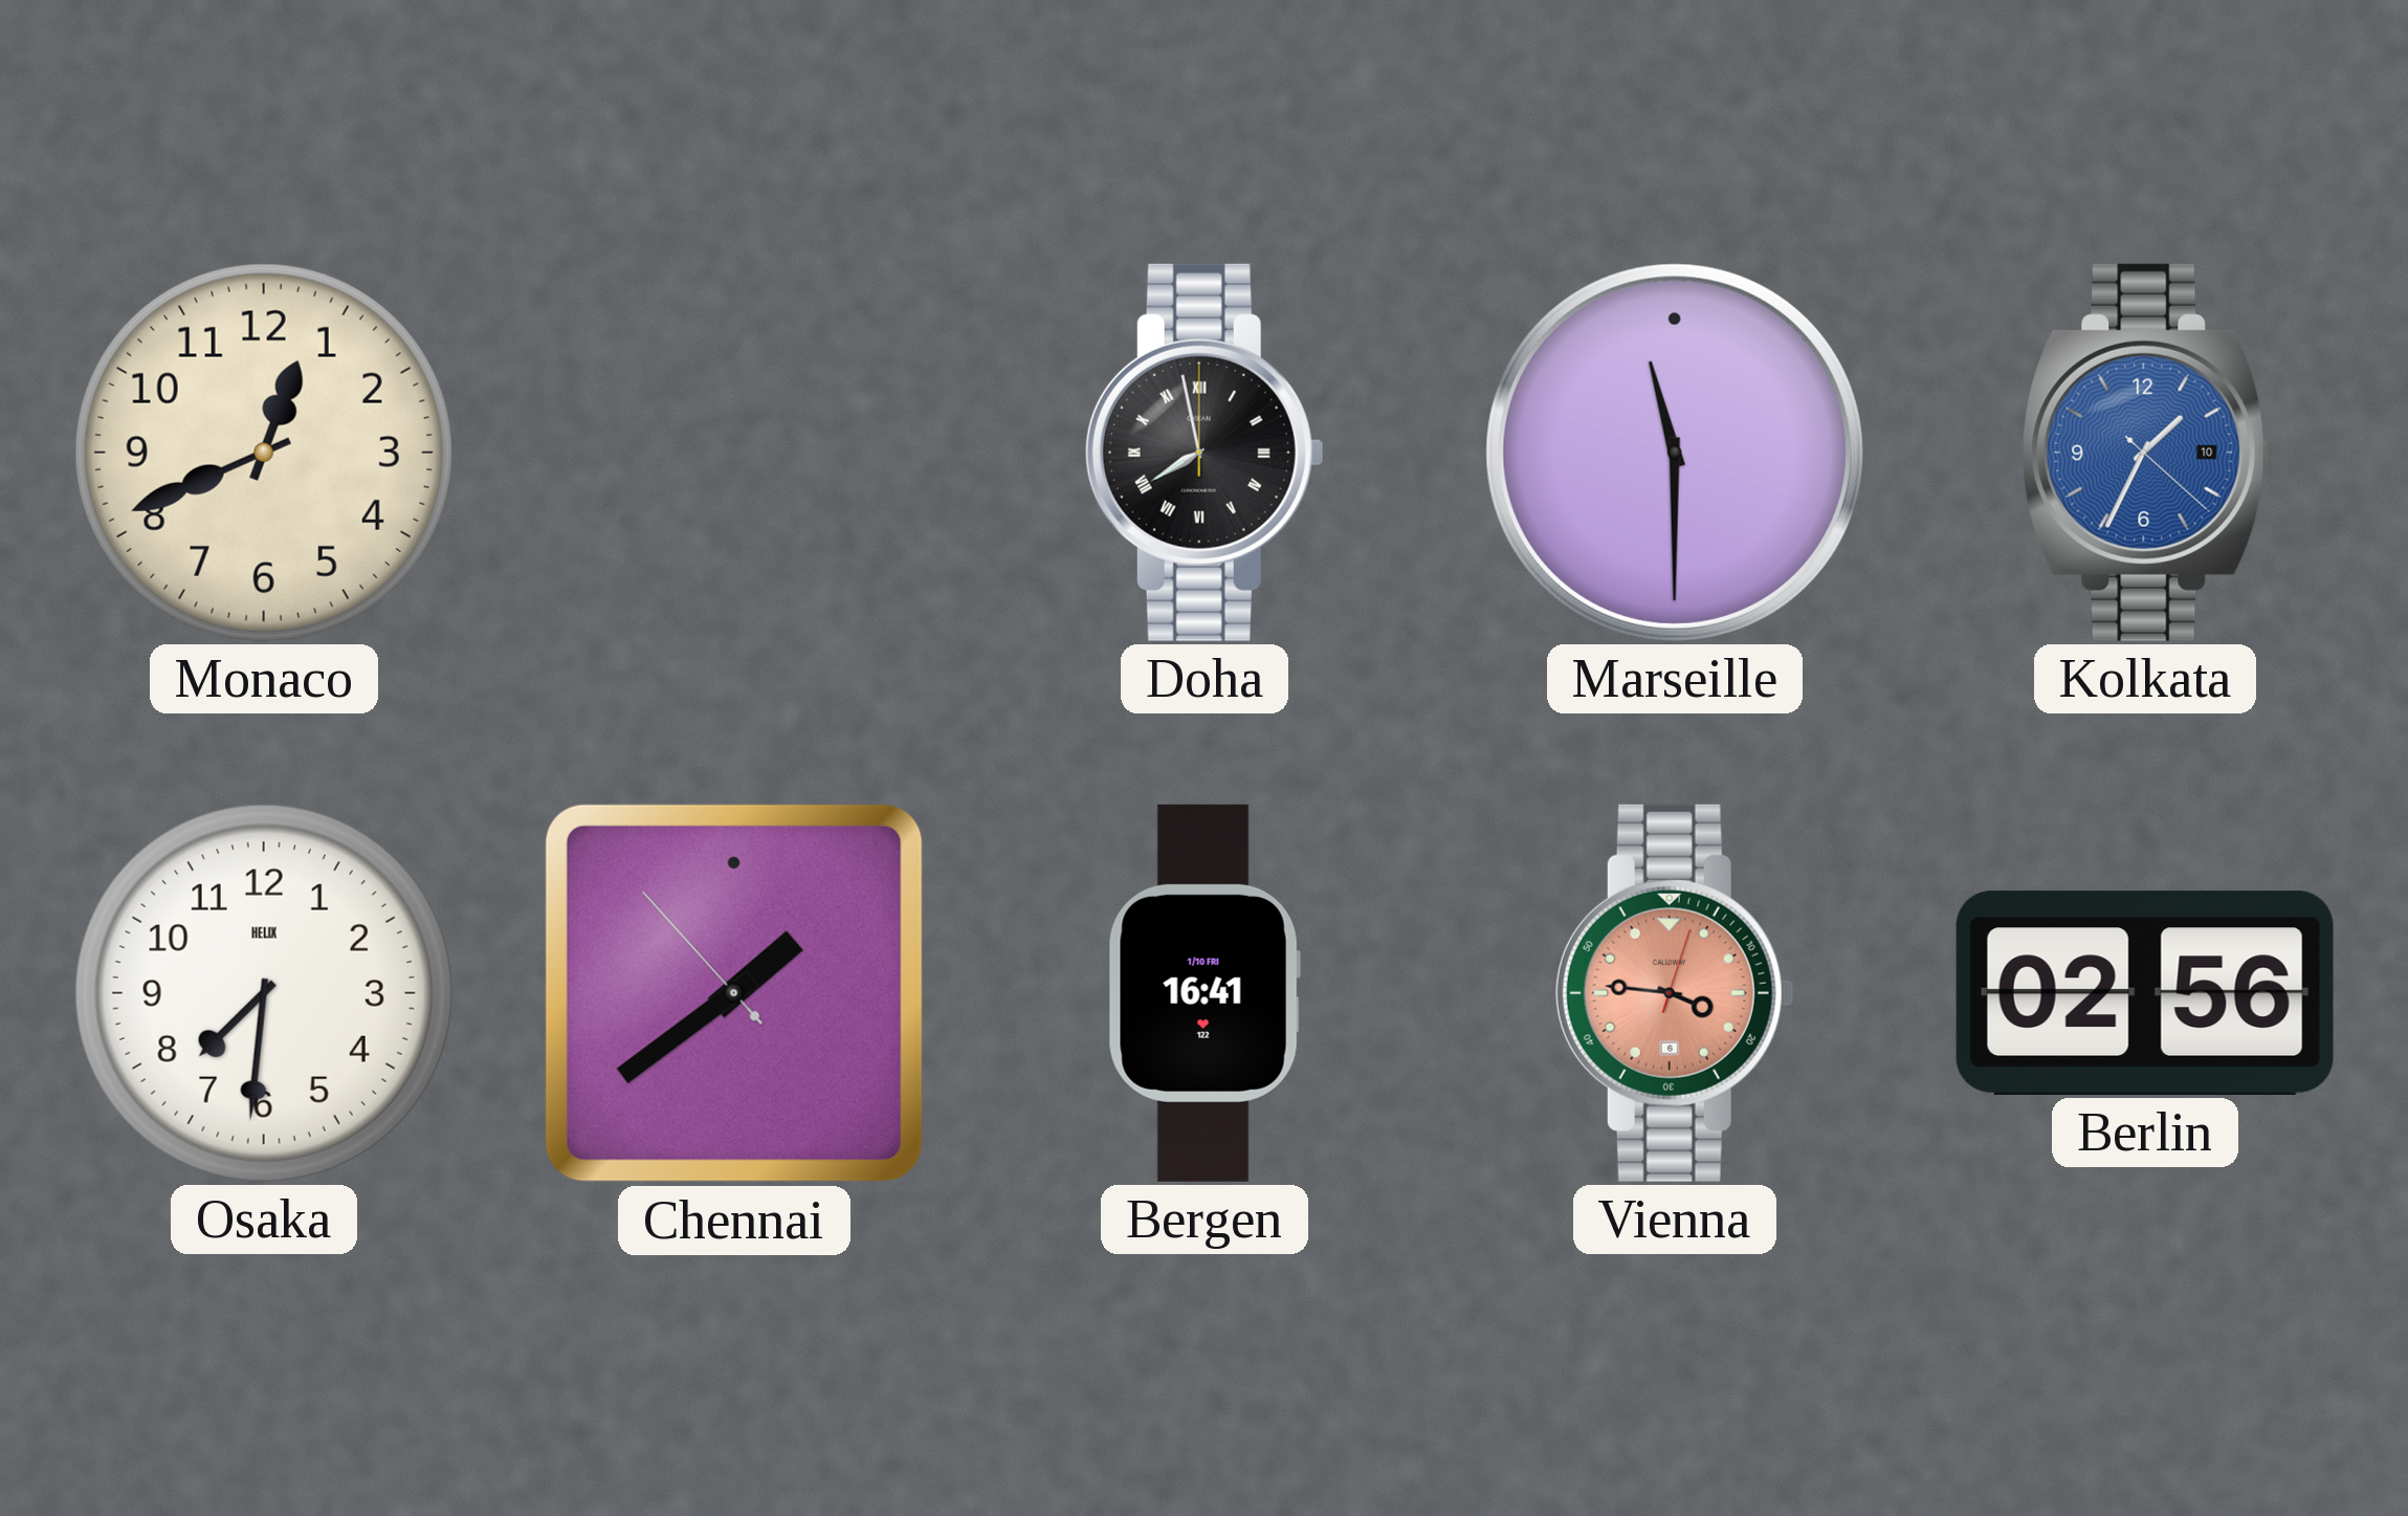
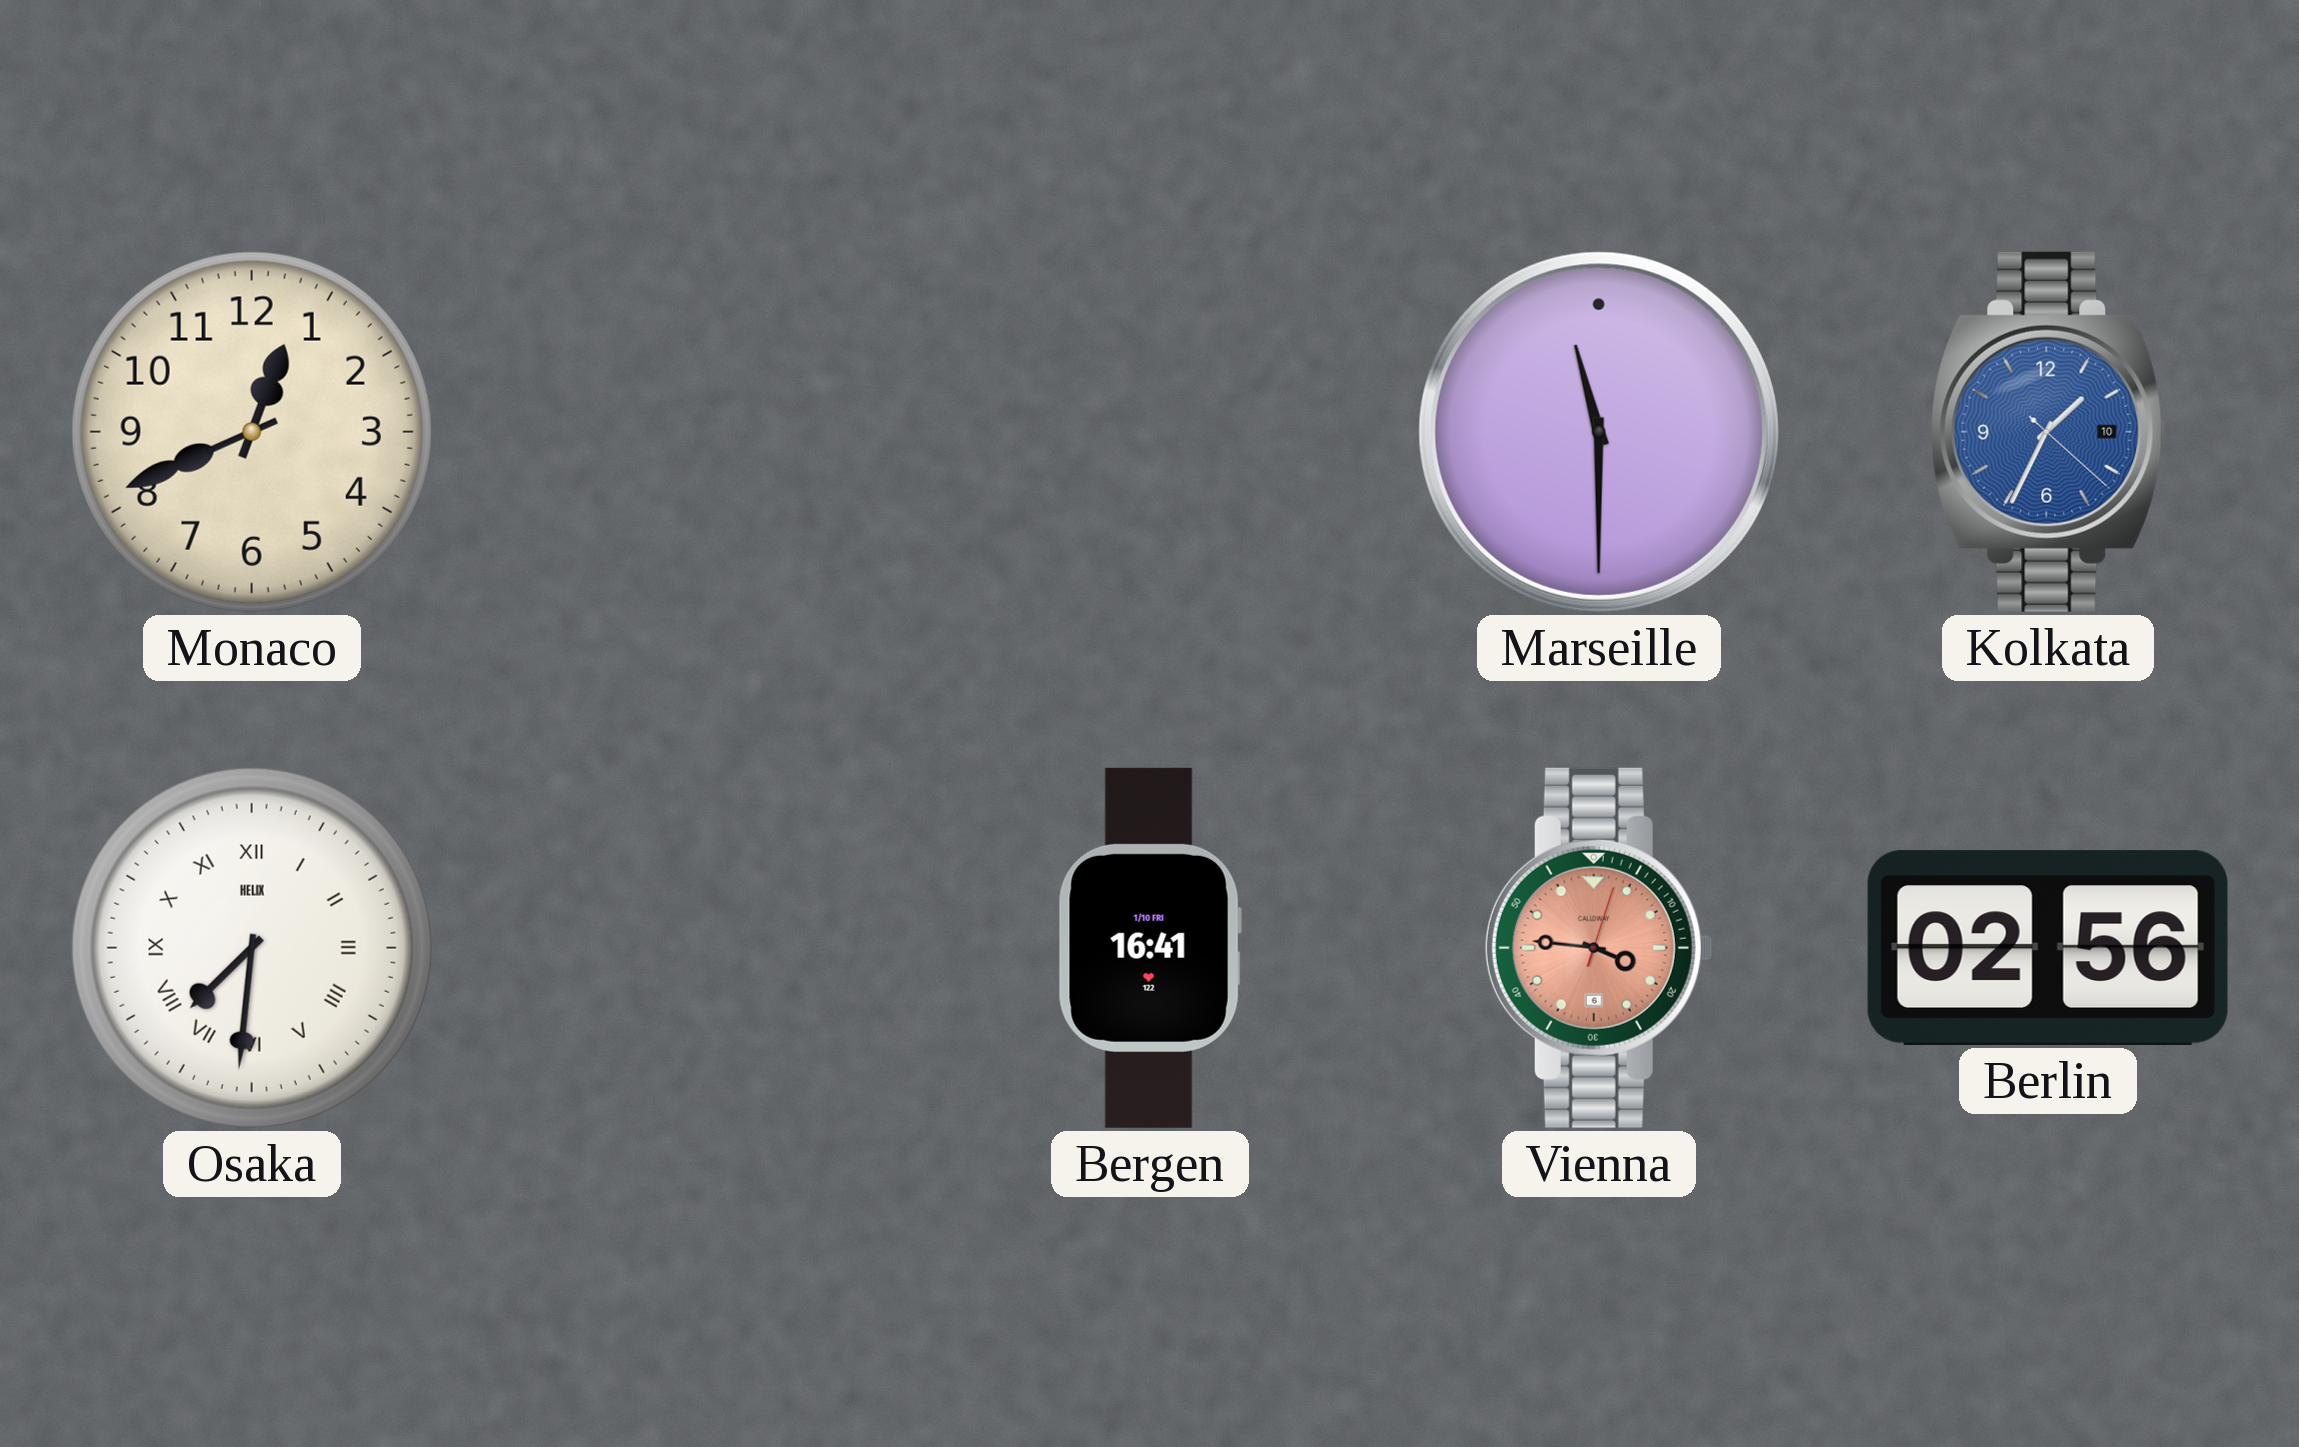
Doha: 7:58 -> none
Osaka numerals: Arabic -> Roman
Chennai: 1:38 -> none
